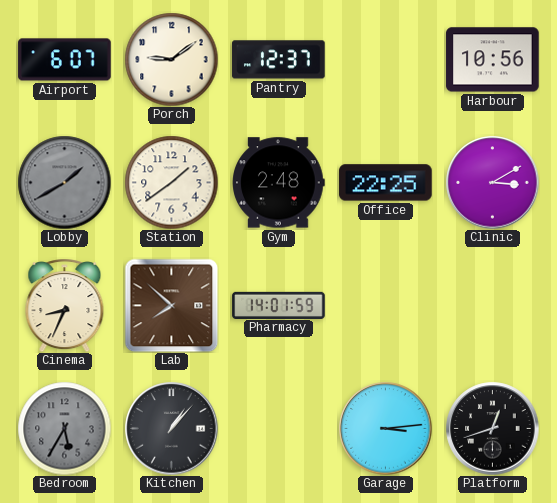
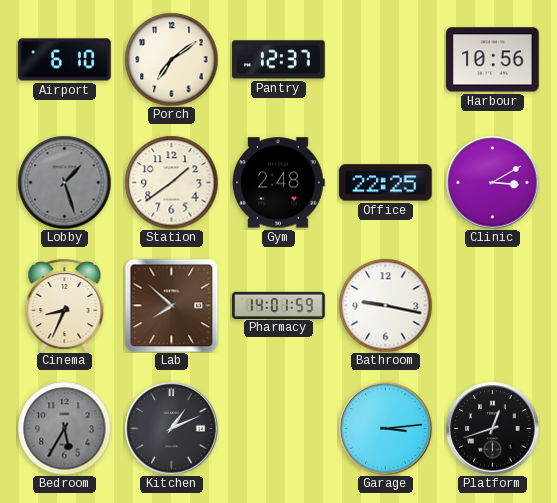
Airport: 6:07 -> 6:10
Porch: 9:09 -> 7:09
Lobby: 1:40 -> 1:27
Bathroom: none -> 9:17
Kitchen: 1:07 -> 1:11
